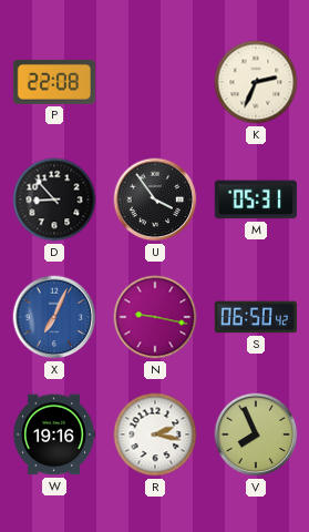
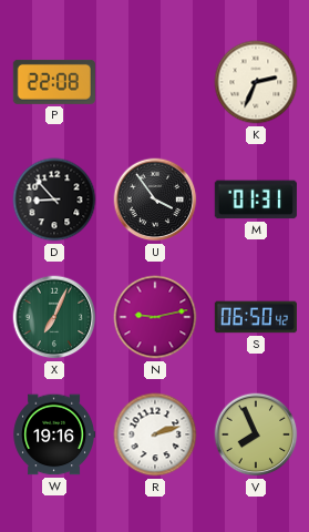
M: 05:31 -> 01:31
X dial: blue -> green
N: 9:17 -> 9:13
R: 2:17 -> 2:12
